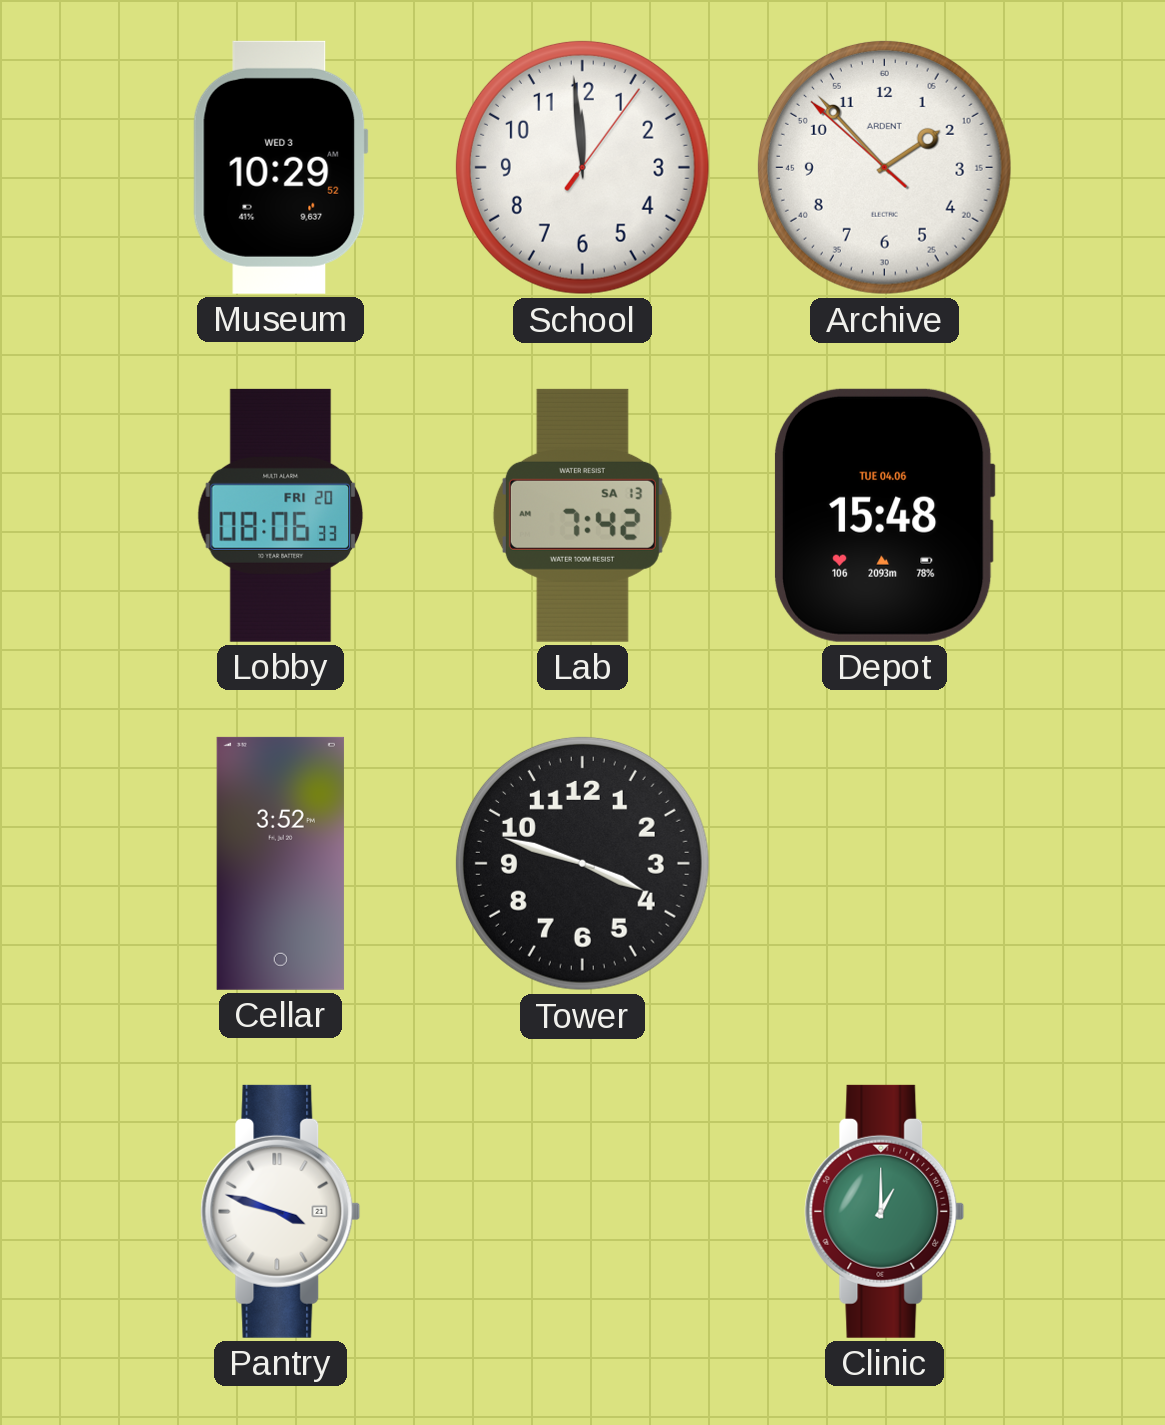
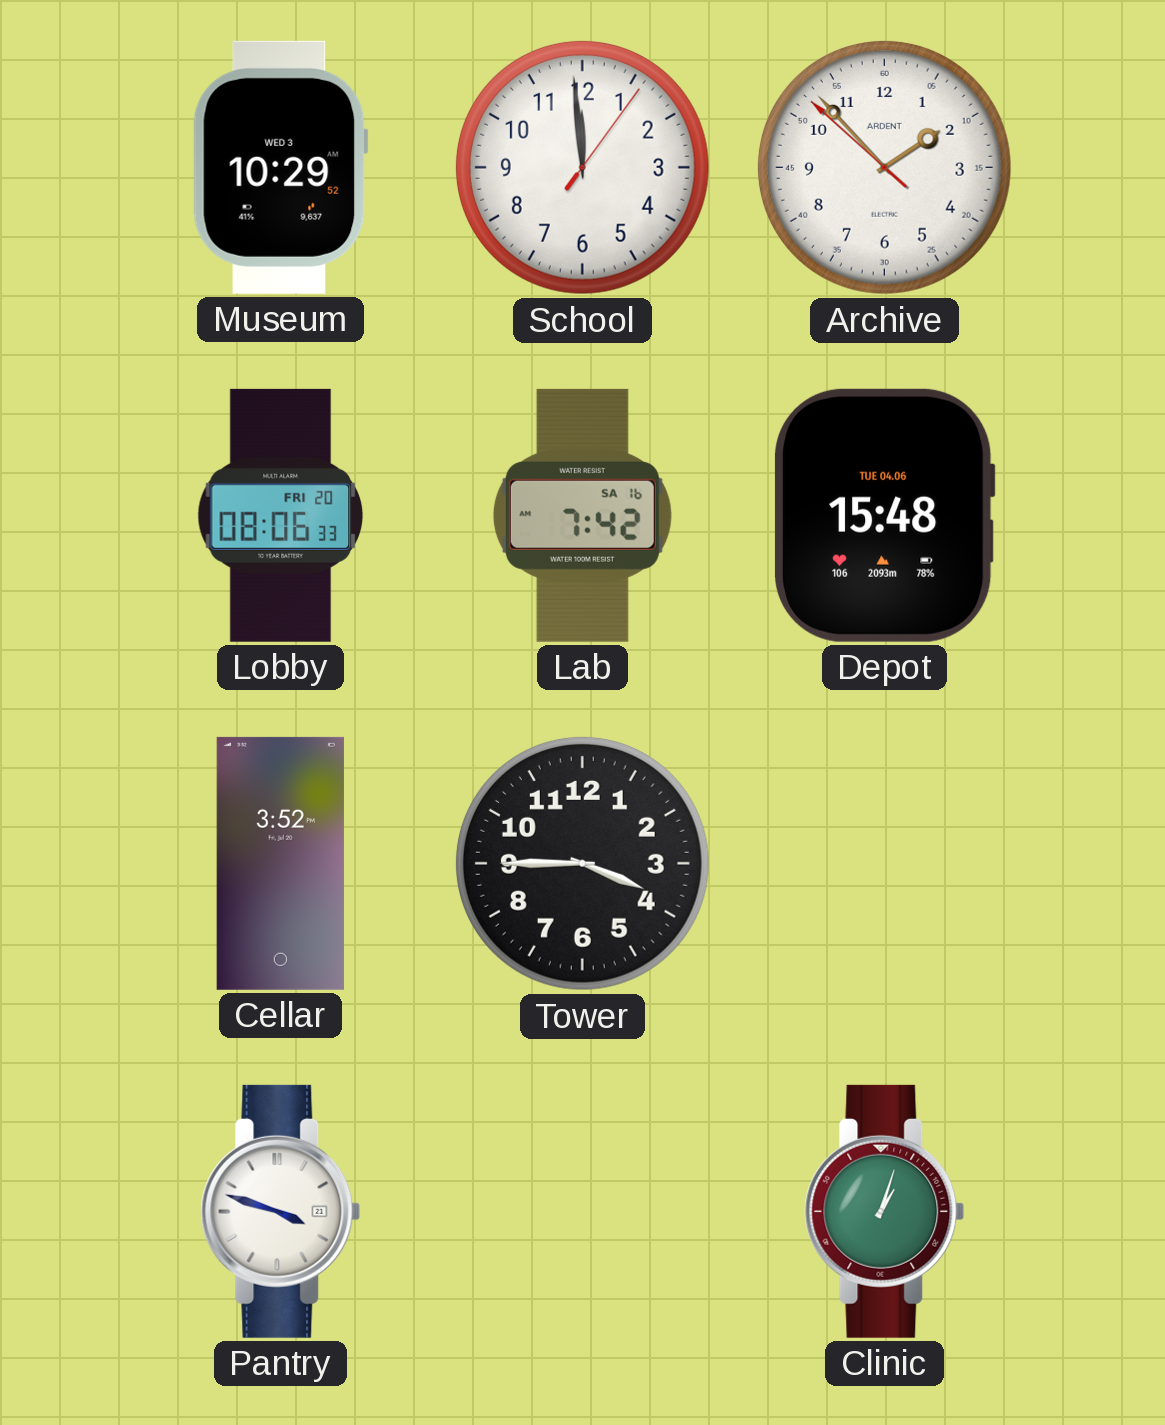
Lab date: SA 13 -> SA 16
Tower: 3:48 -> 3:45
Clinic: 1:00 -> 1:03
